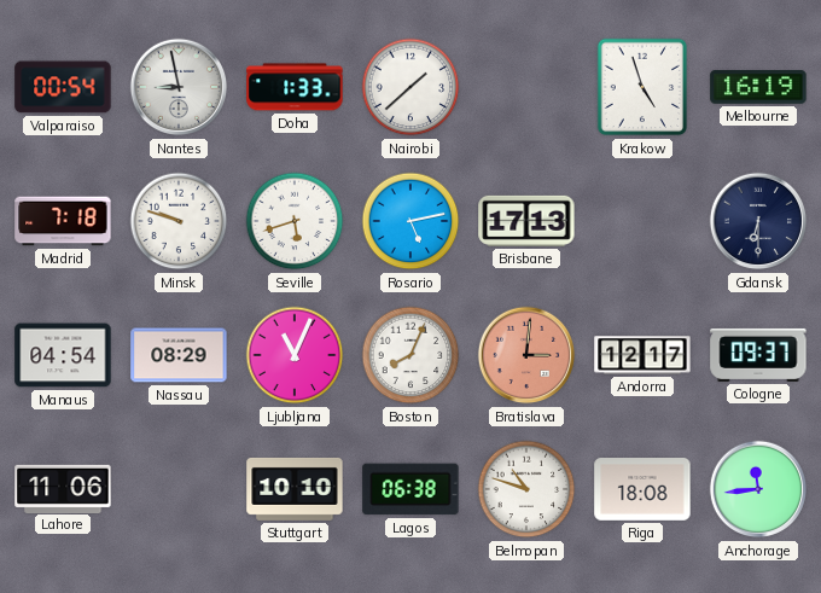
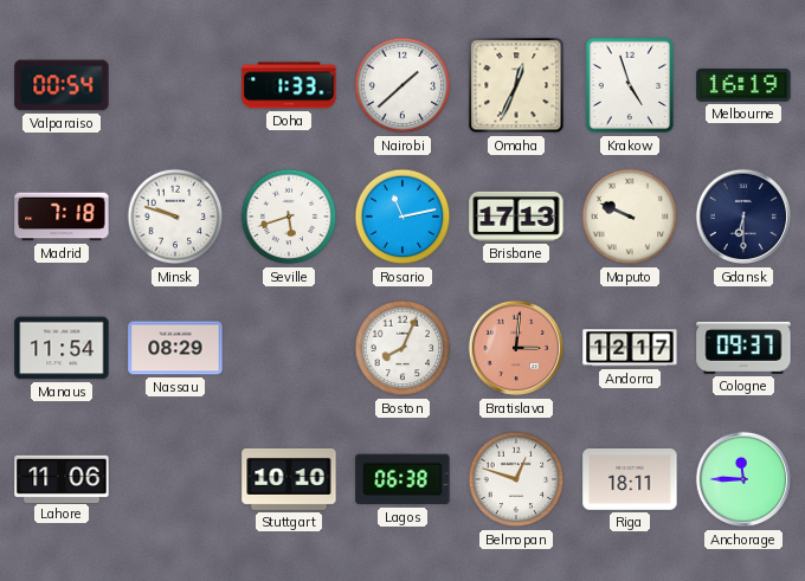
Nantes: 8:58 -> none
Omaha: none -> 12:34
Rosario: 5:13 -> 11:13
Maputo: none -> 9:49
Manaus: 04:54 -> 11:54
Ljubljana: 11:04 -> none
Belmopan: 10:48 -> 12:48
Riga: 18:08 -> 18:11
Anchorage: 11:44 -> 11:45
